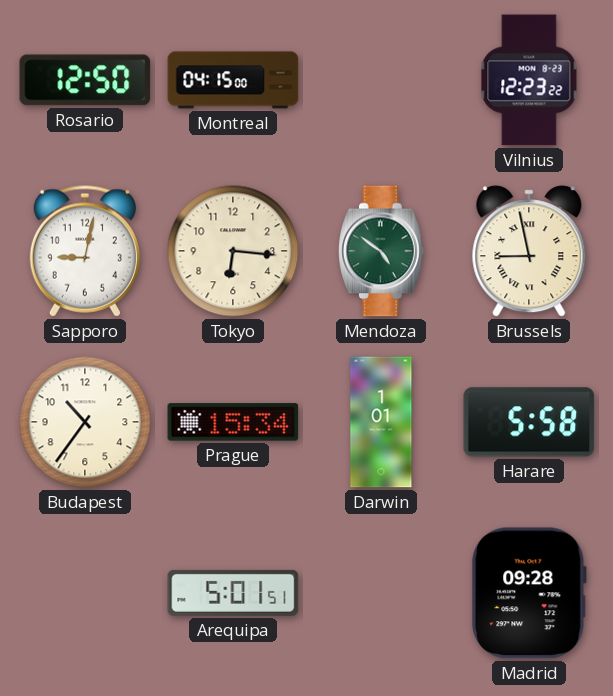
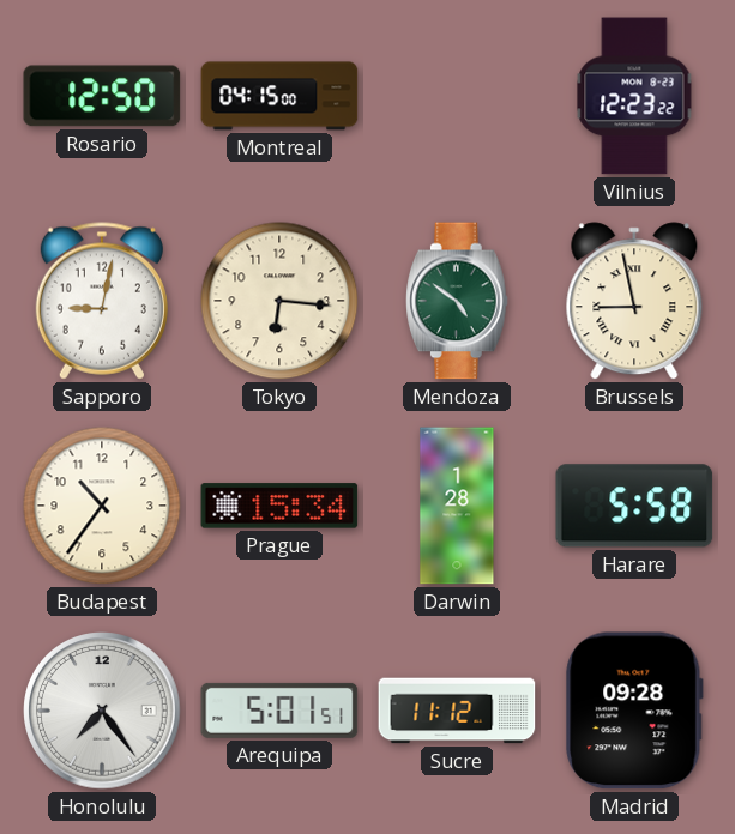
Darwin: 1:01 -> 1:28
Honolulu: none -> 7:24
Sucre: none -> 11:12
